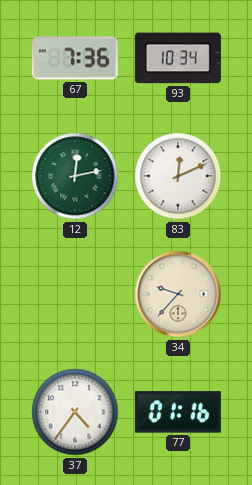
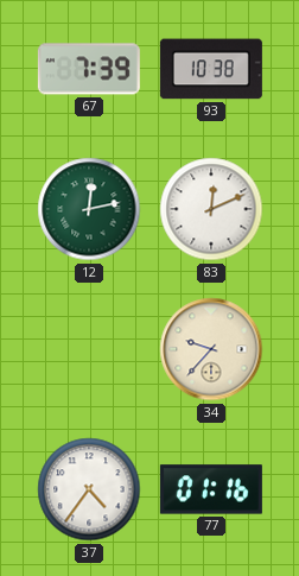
67: 7:36 -> 7:39
93: 10:34 -> 10:38
